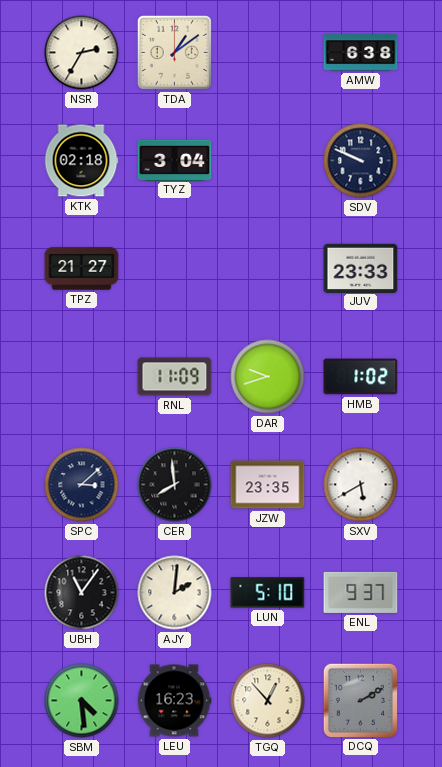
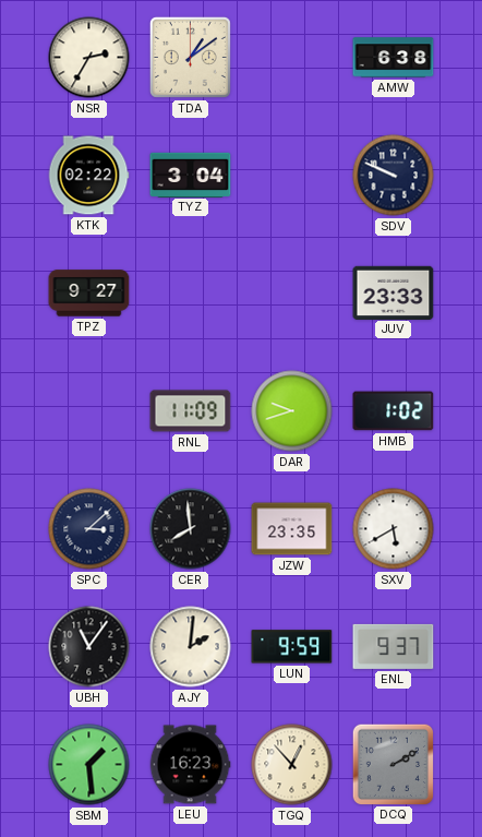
KTK: 02:18 -> 02:22
TPZ: 21:27 -> 9:27
LUN: 5:10 -> 9:59
SBM: 4:29 -> 1:29
